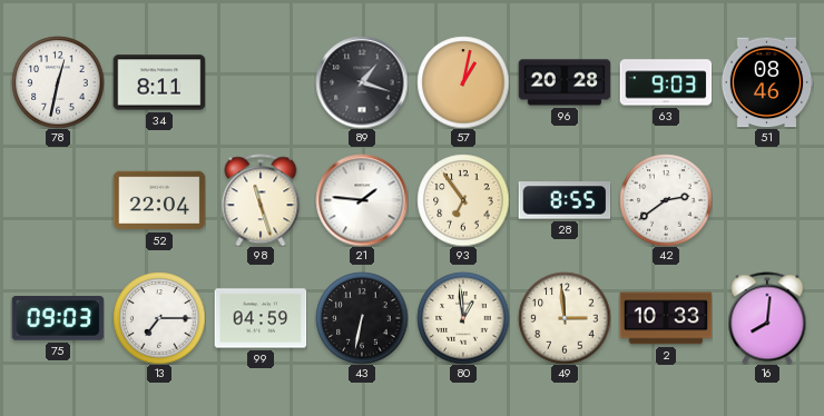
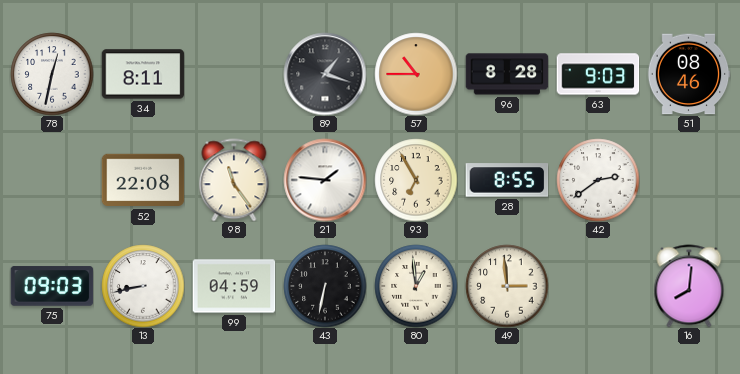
57: 1:02 -> 10:45
96: 20:28 -> 8:28
52: 22:04 -> 22:08
98: 11:27 -> 11:24
93: 6:54 -> 6:55
13: 7:15 -> 8:43
2: 10:33 -> none
